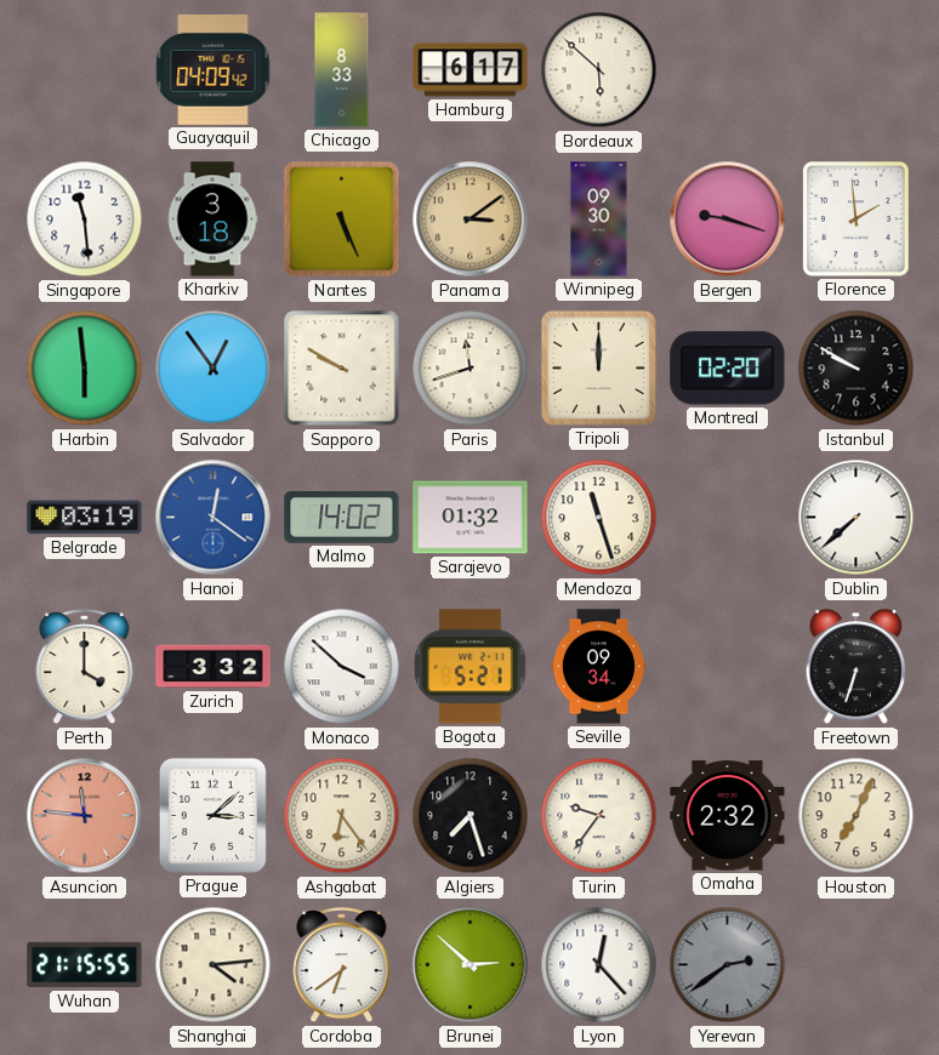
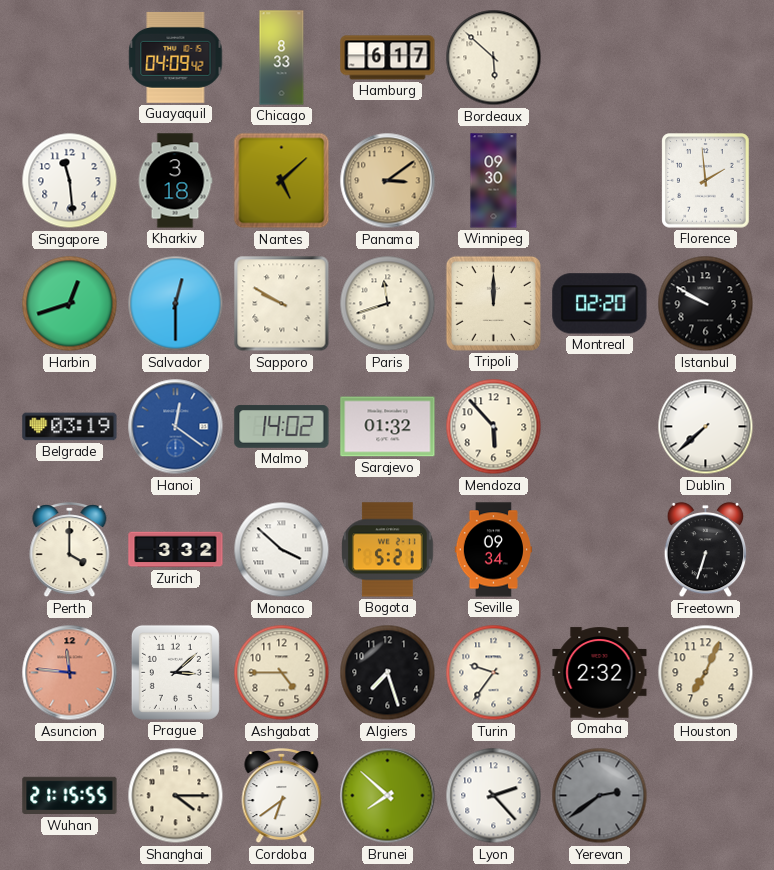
Nantes: 5:26 -> 5:08
Bergen: 9:18 -> none
Harbin: 5:59 -> 12:42
Salvador: 12:54 -> 12:30
Mendoza: 11:27 -> 5:53
Ashgabat: 6:24 -> 4:45
Shanghai: 4:14 -> 4:15
Brunei: 2:52 -> 7:52
Lyon: 12:23 -> 2:23
